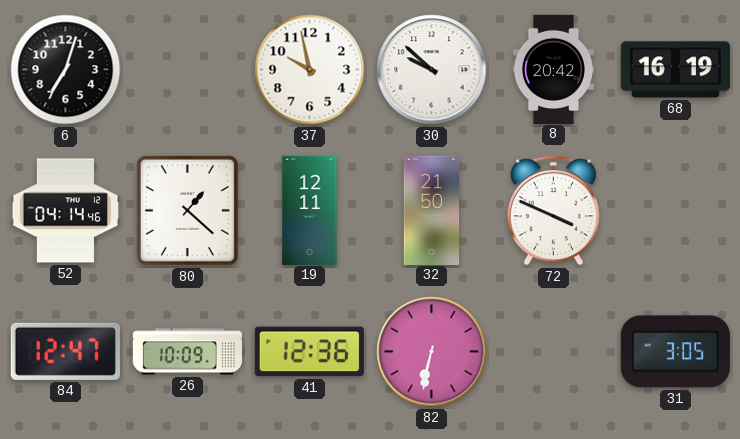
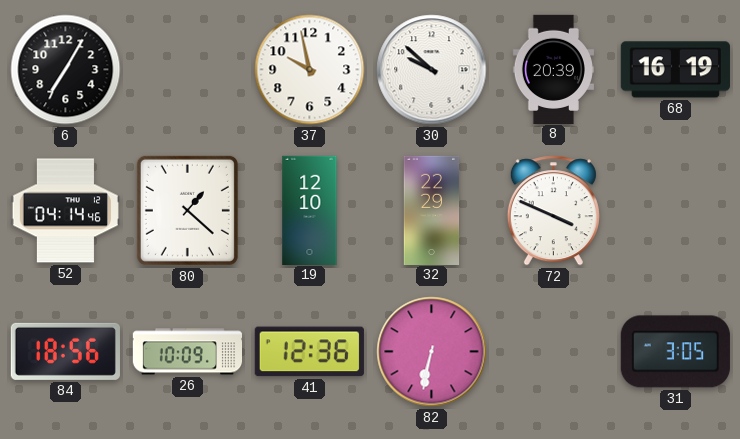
6: 7:03 -> 7:05
8: 20:42 -> 20:39
19: 12:11 -> 12:10
32: 21:50 -> 22:29
84: 12:47 -> 18:56
